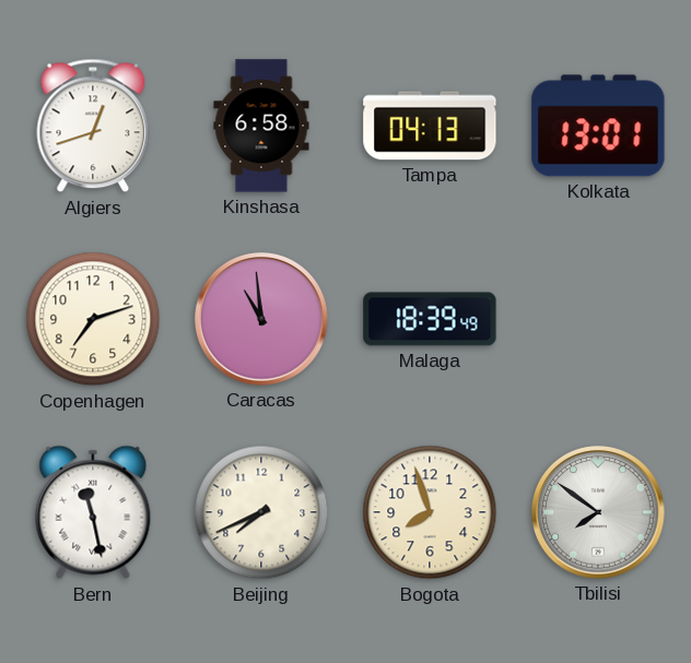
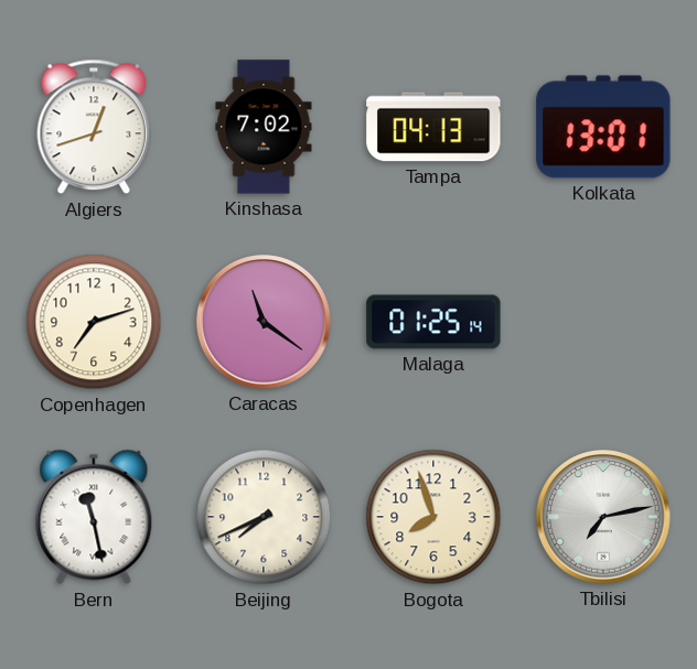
Kinshasa: 6:58 -> 7:02
Caracas: 10:59 -> 11:21
Malaga: 18:39 -> 01:25
Tbilisi: 7:51 -> 7:13
